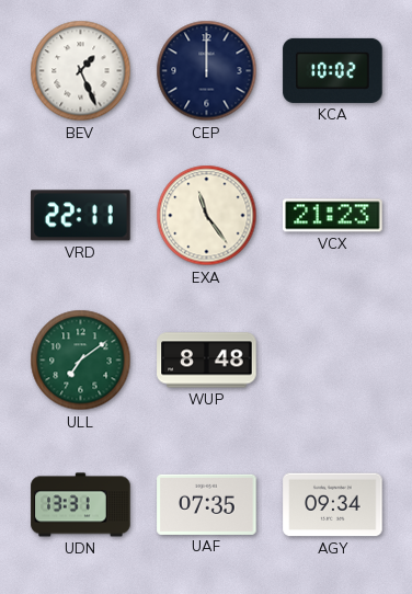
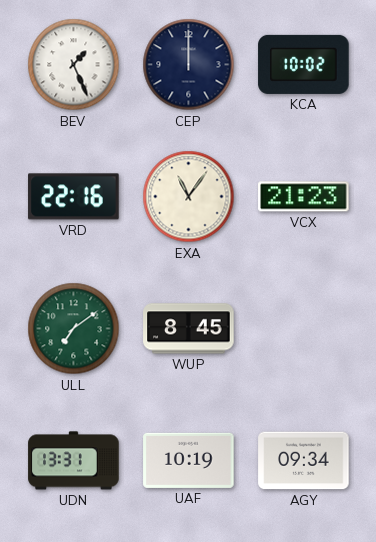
VRD: 22:11 -> 22:16
EXA: 11:24 -> 11:06
WUP: 8:48 -> 8:45
UAF: 07:35 -> 10:19
